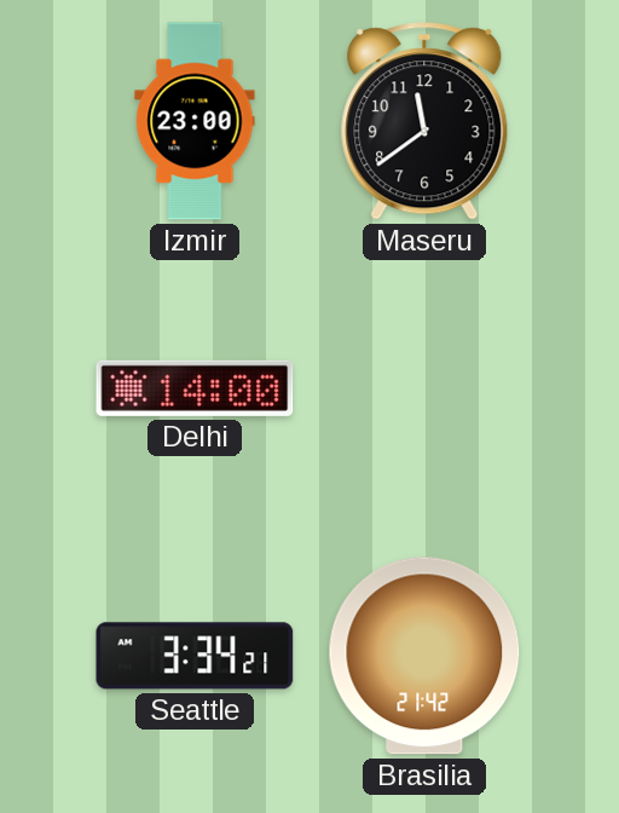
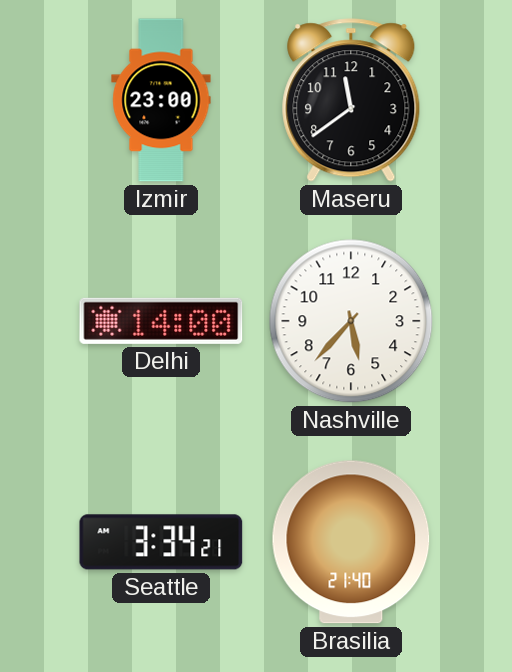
Nashville: none -> 5:37
Brasilia: 21:42 -> 21:40
